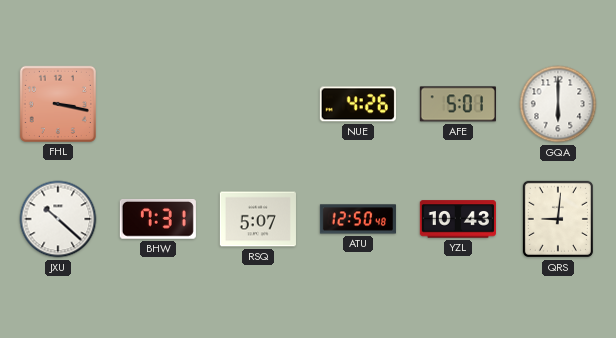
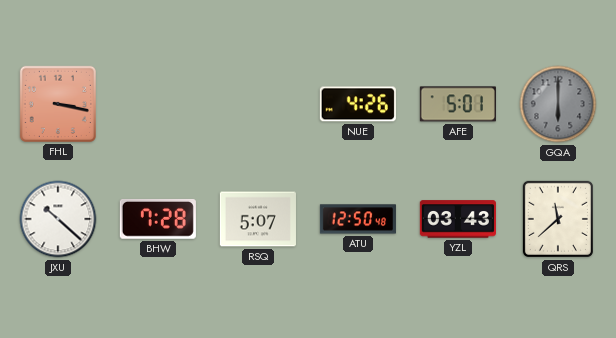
GQA dial: white -> grey
BHW: 7:31 -> 7:28
YZL: 10:43 -> 03:43
QRS: 9:01 -> 11:38
